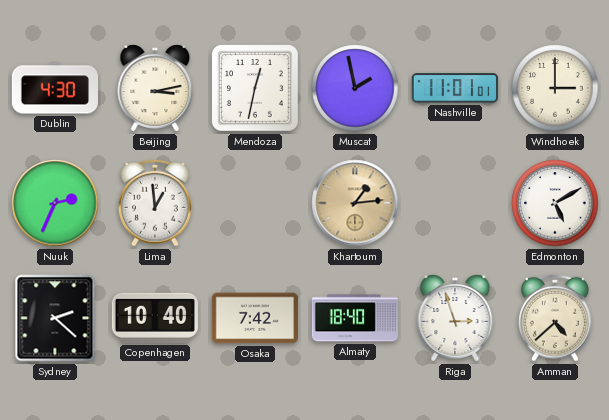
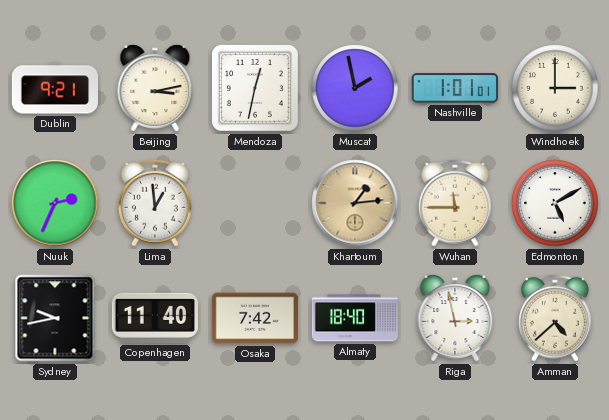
Dublin: 4:30 -> 9:21
Nashville: 11:01 -> 1:01
Wuhan: none -> 11:45
Sydney: 2:22 -> 9:43
Copenhagen: 10:40 -> 11:40
Riga: 2:57 -> 2:58
